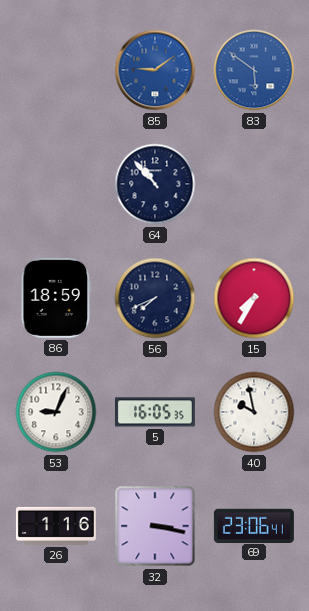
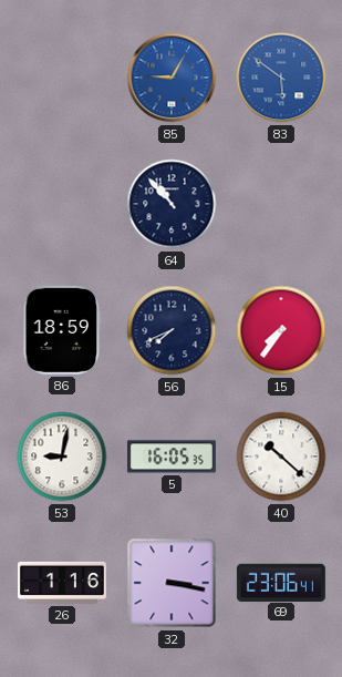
85: 9:09 -> 9:05
15: 7:35 -> 7:36
53: 9:04 -> 9:02
40: 9:58 -> 10:22
